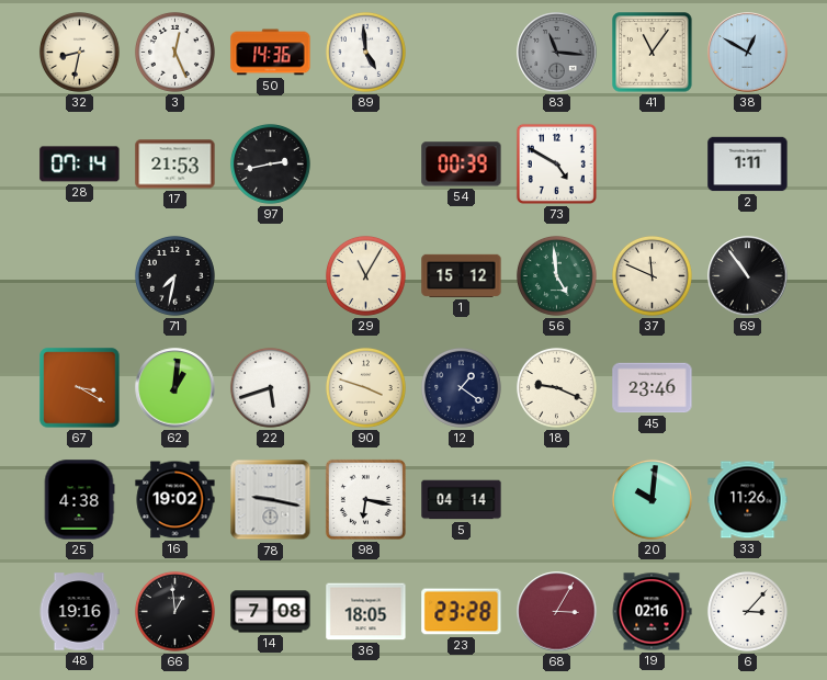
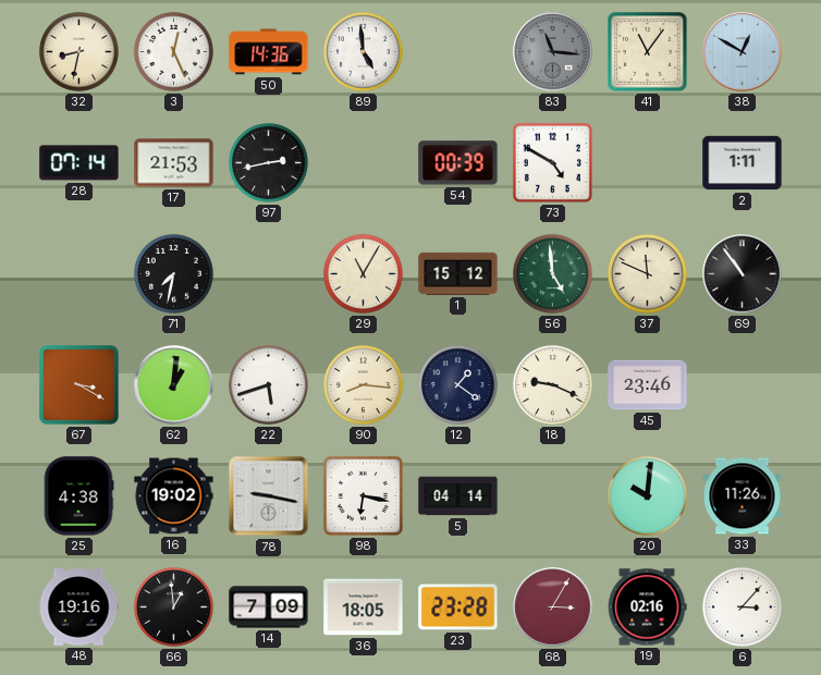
90: 3:48 -> 8:16
14: 7:08 -> 7:09
